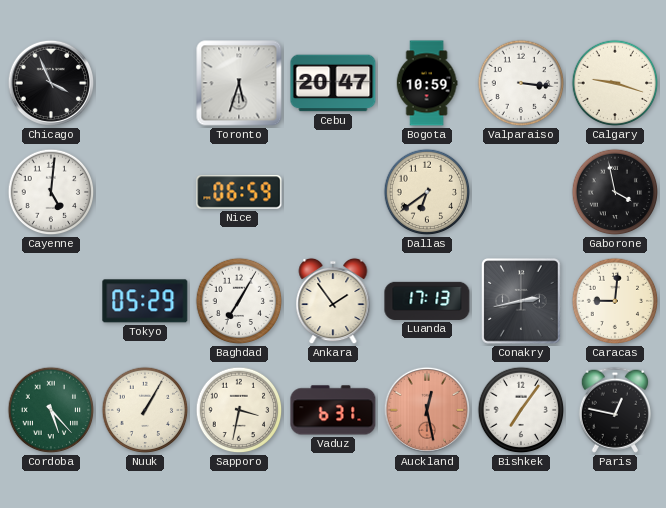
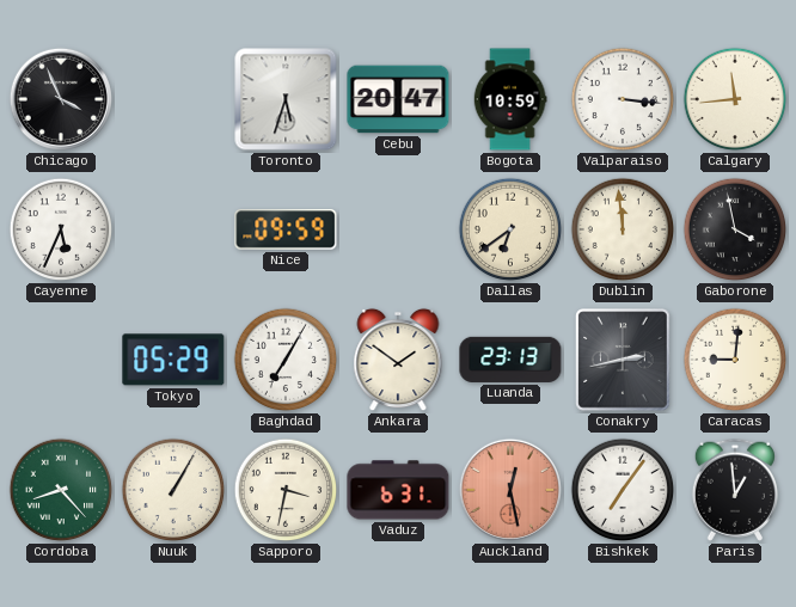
Calgary: 9:18 -> 11:44
Cayenne: 5:01 -> 5:34
Nice: 06:59 -> 09:59
Dublin: none -> 11:59
Ankara: 1:54 -> 1:51
Luanda: 17:13 -> 23:13
Cordoba: 5:23 -> 8:23
Paris: 12:47 -> 12:59
